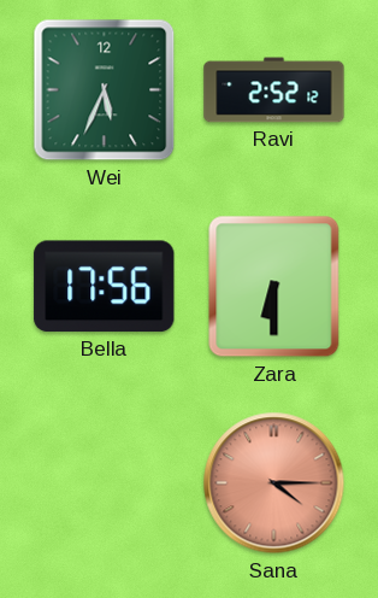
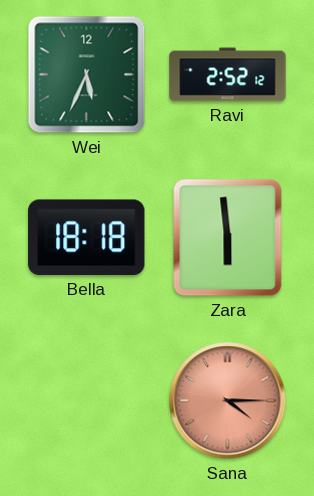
Bella: 17:56 -> 18:18
Zara: 6:30 -> 5:59
